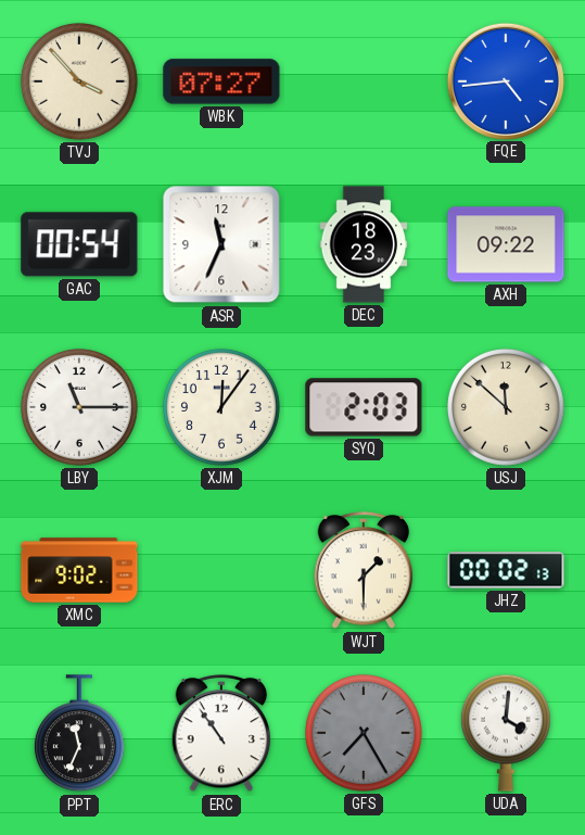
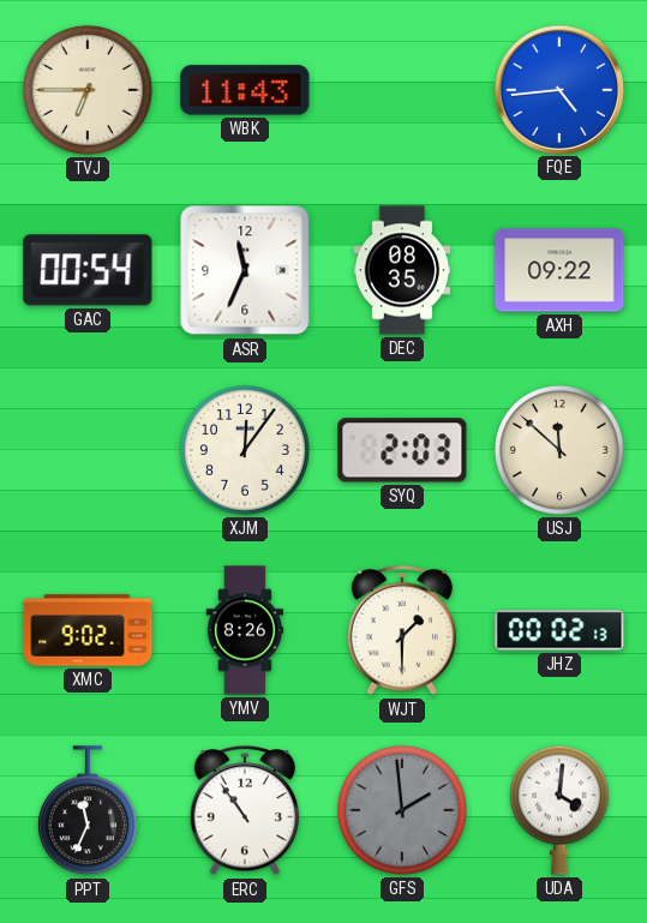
TVJ: 3:53 -> 6:45
WBK: 07:27 -> 11:43
DEC: 18:23 -> 08:35
LBY: 11:15 -> none
YMV: none -> 8:26
GFS: 7:25 -> 1:59
